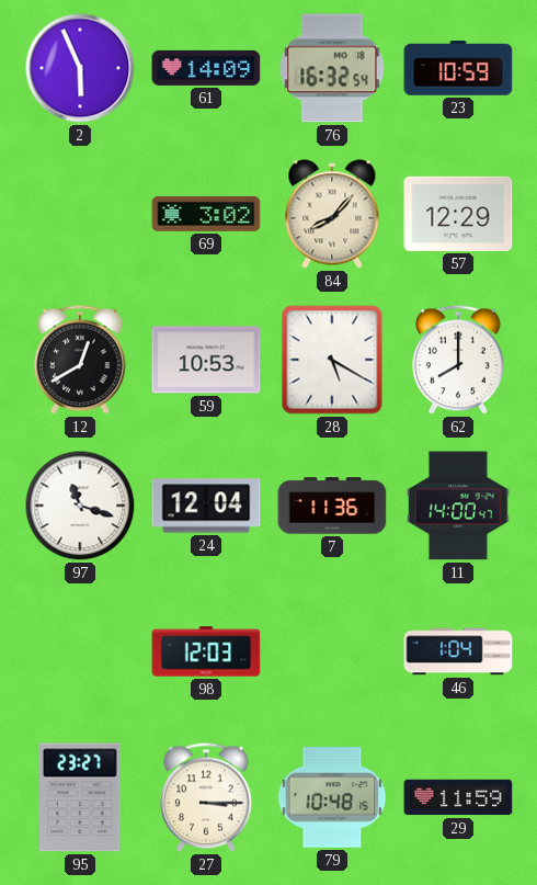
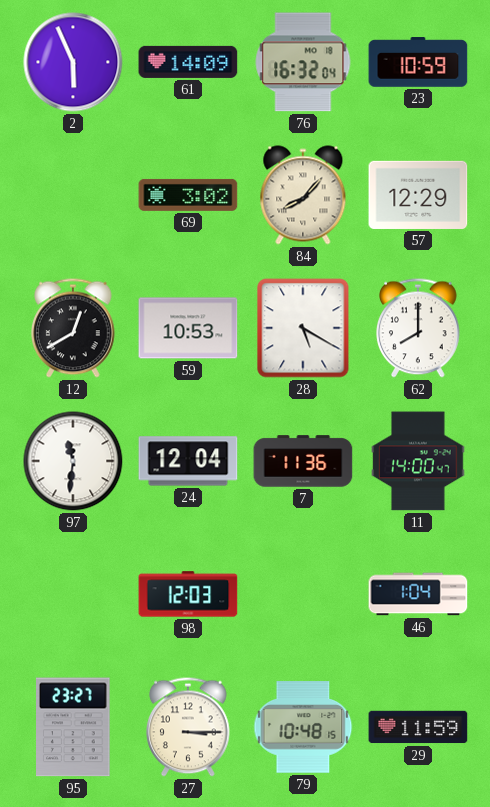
76: 16:32:54 -> 16:32:04
97: 11:18 -> 11:31
